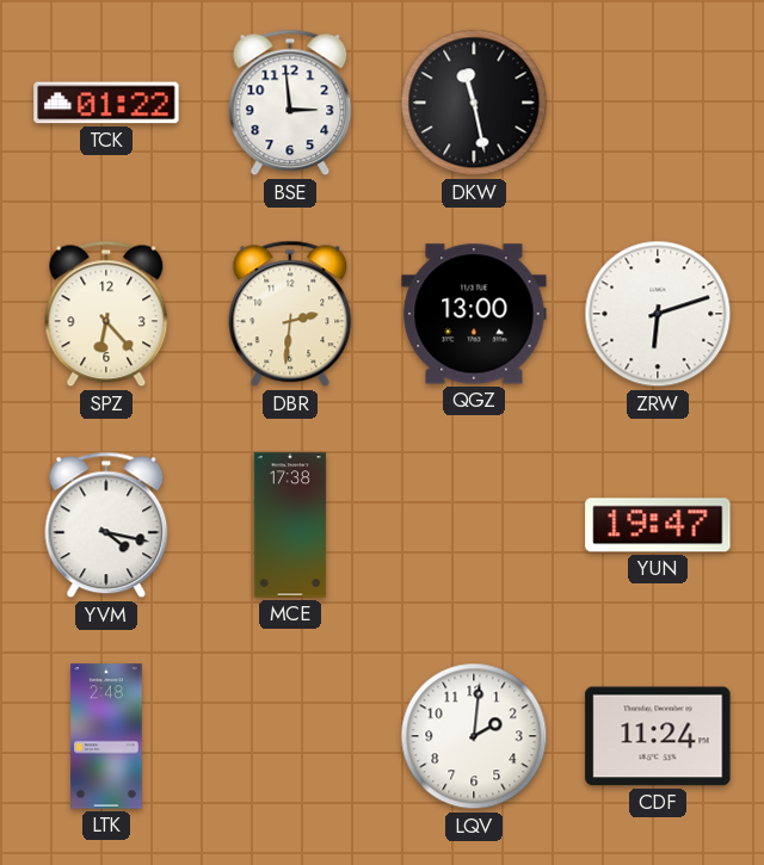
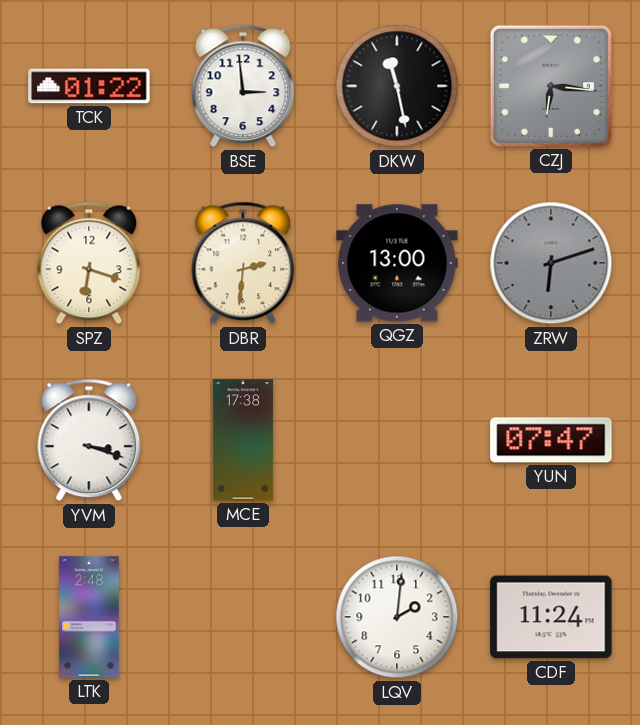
CZJ: none -> 6:16
SPZ: 6:23 -> 6:18
ZRW dial: white -> grey
YVM: 4:17 -> 3:18
YUN: 19:47 -> 07:47
